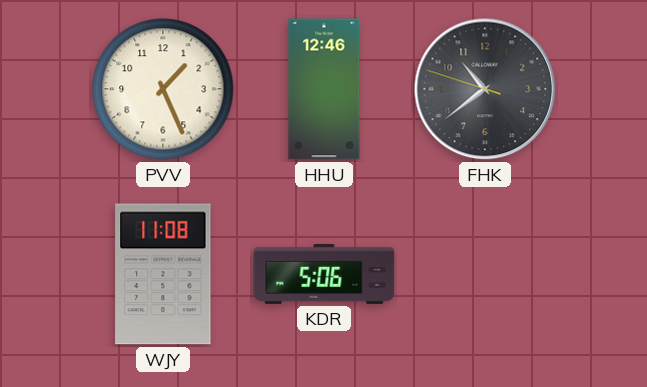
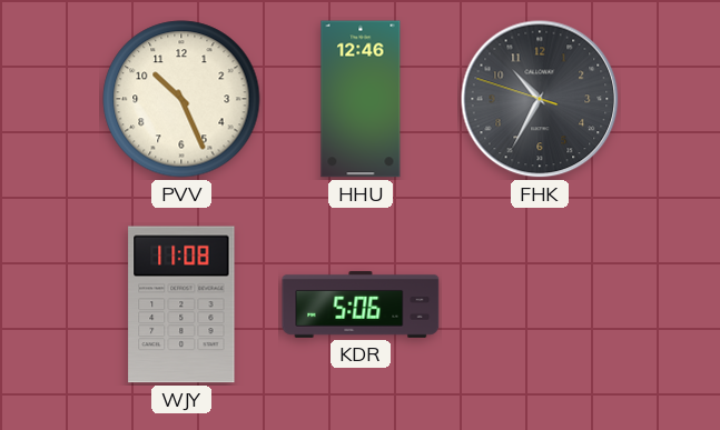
PVV: 1:26 -> 10:26
FHK: 10:38 -> 10:34
